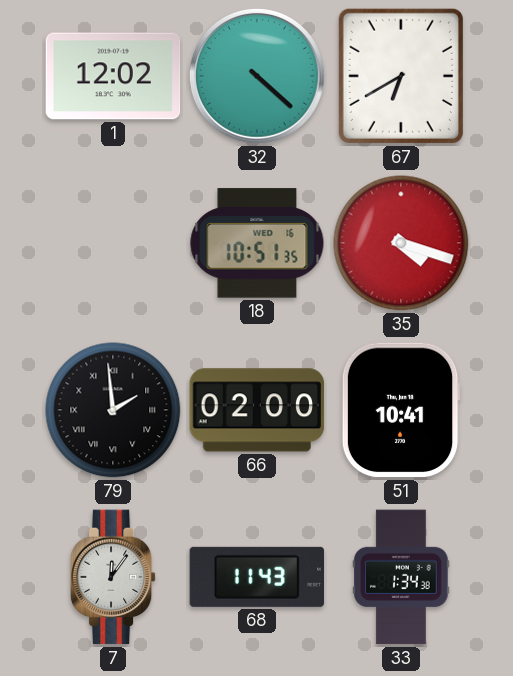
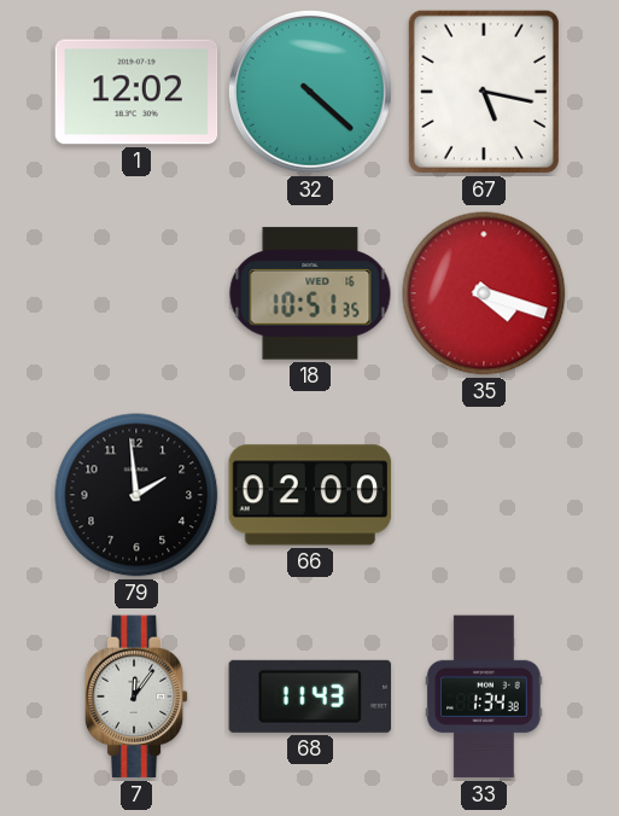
67: 6:40 -> 5:17
79 numerals: Roman -> Arabic
51: 10:41 -> none
